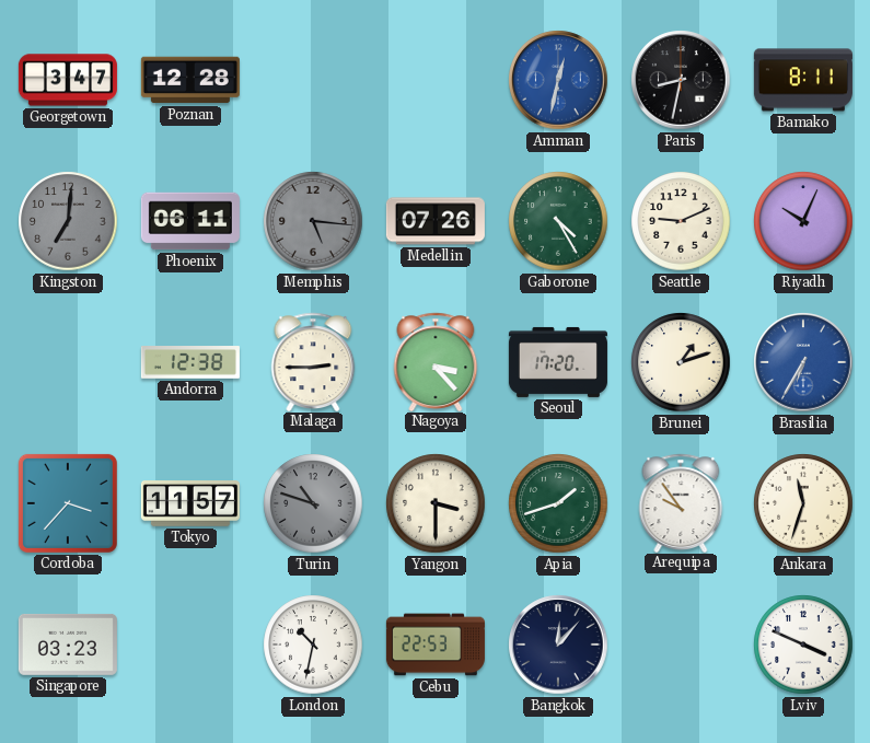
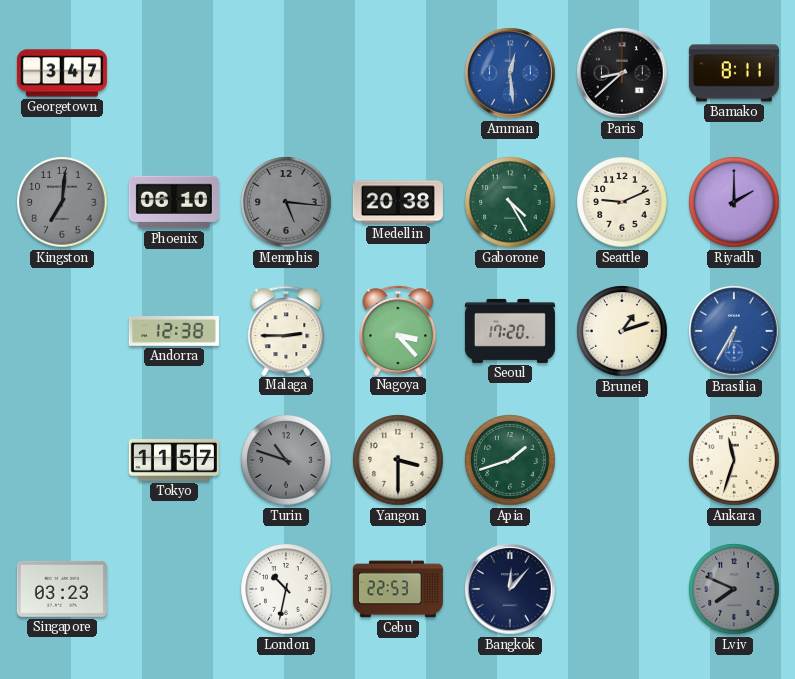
Poznan: 12:28 -> none
Amman: 12:32 -> 12:29
Paris: 8:32 -> 8:38
Phoenix: 06:11 -> 06:10
Medellin: 07:26 -> 20:38
Riyadh: 10:04 -> 2:00
Cordoba: 3:37 -> none
Arequipa: 9:54 -> none
Lviv: 3:49 -> 7:49
Lviv dial: white -> grey
